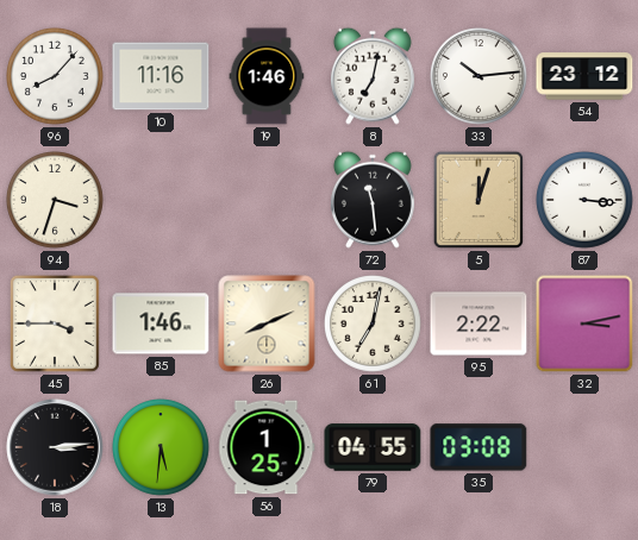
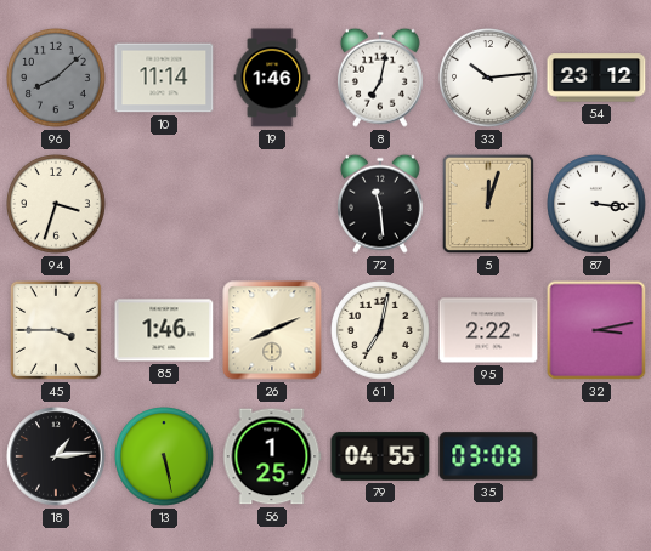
96: 8:07 -> 8:08
96 dial: white -> grey
10: 11:16 -> 11:14
18: 3:14 -> 1:14
13: 5:31 -> 5:28
